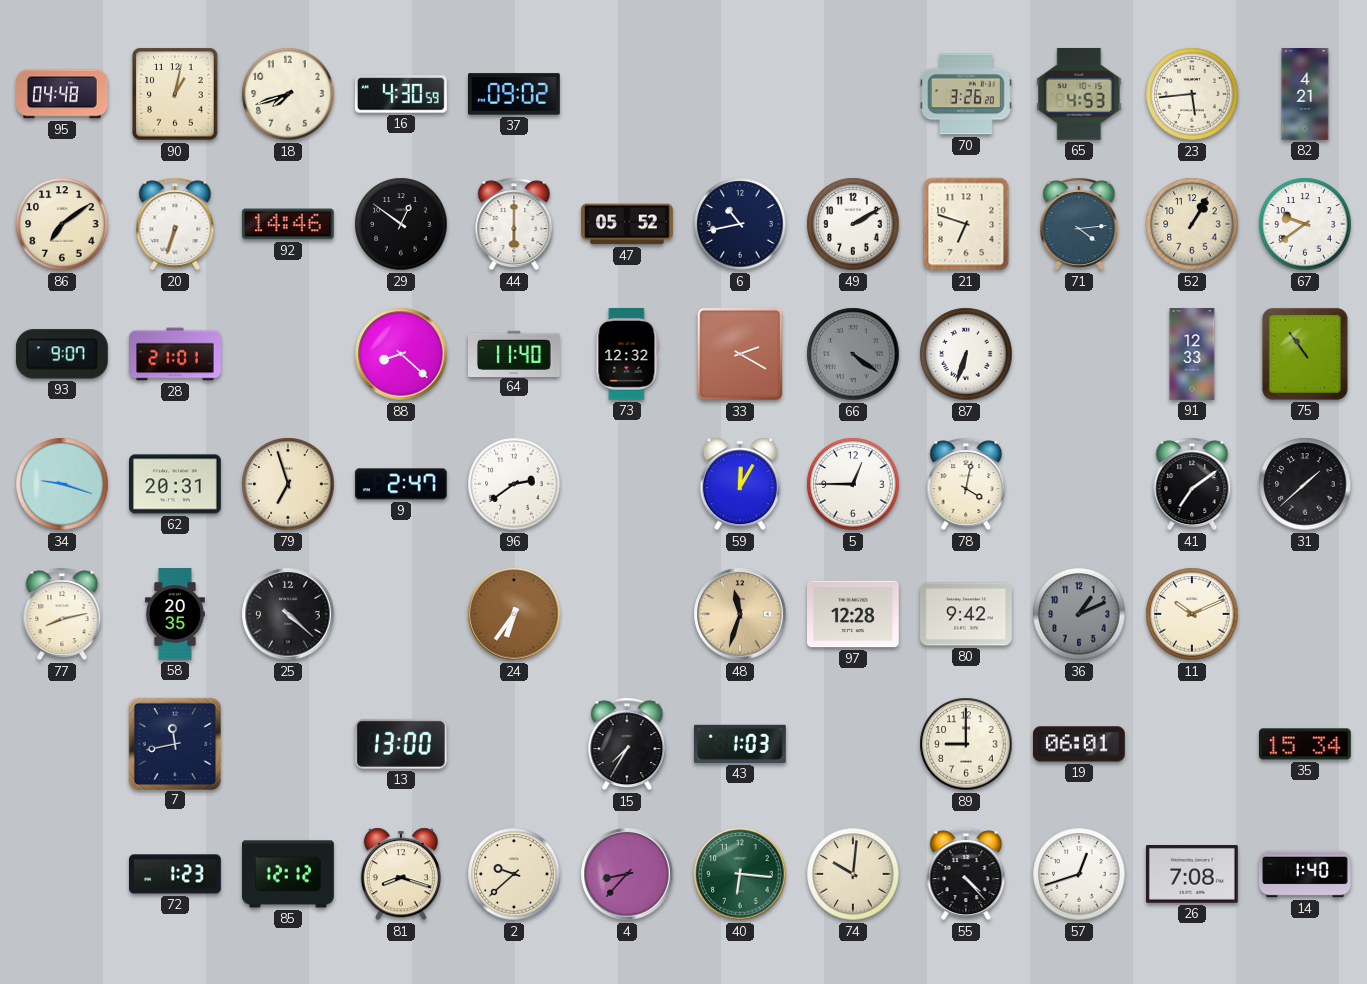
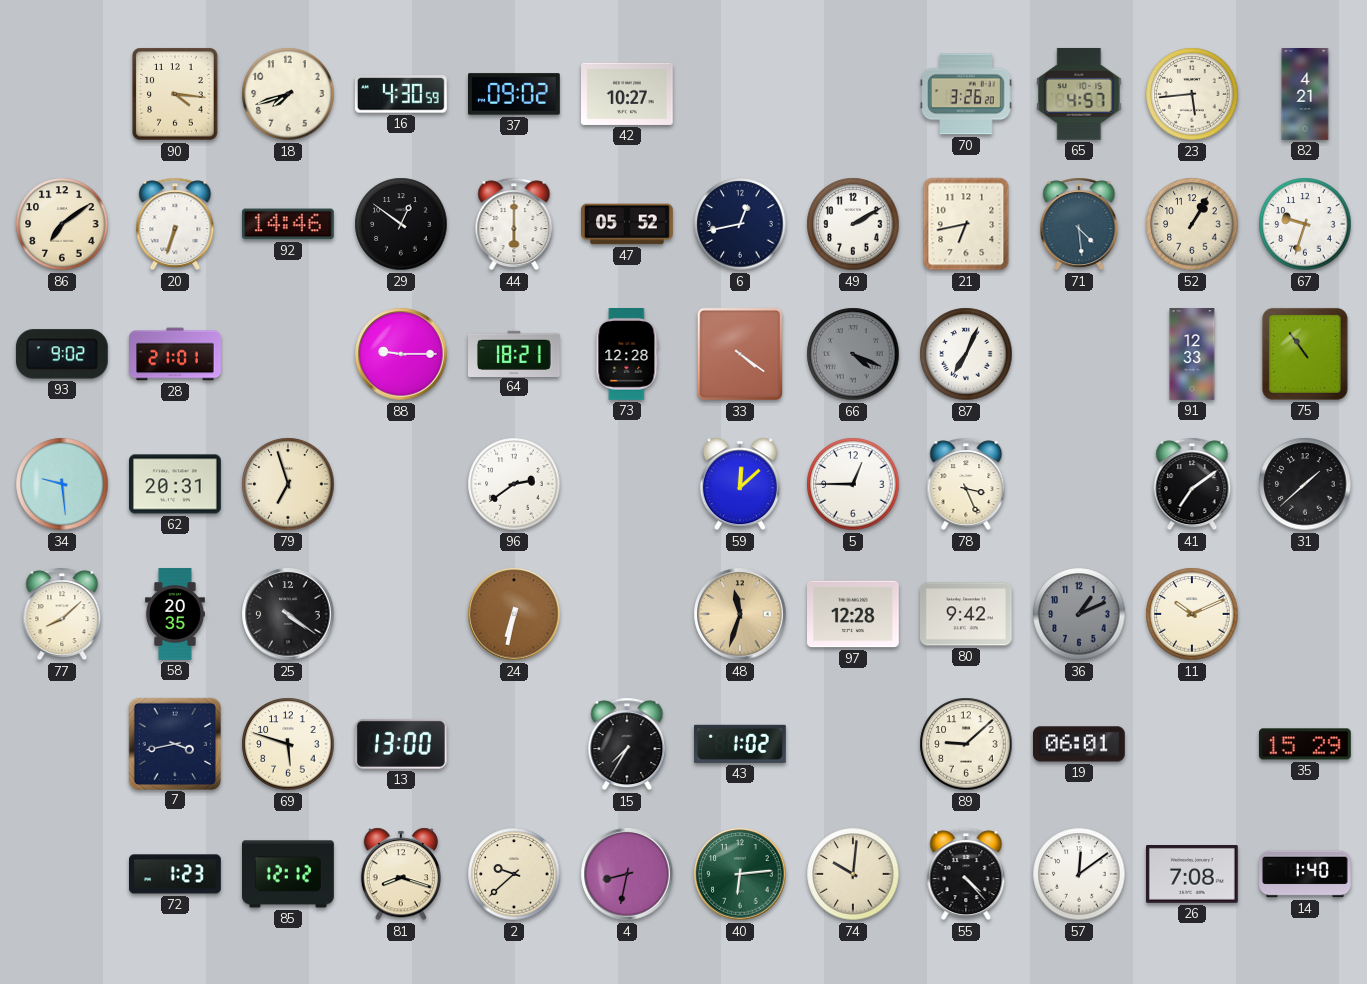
95: 04:48 -> none
90: 1:02 -> 4:16
42: none -> 10:27
65: 4:53 -> 4:57
6: 10:43 -> 12:43
21: 6:48 -> 6:43
71: 4:14 -> 4:29
67: 9:39 -> 9:33
93: 9:07 -> 9:02
88: 8:22 -> 9:15
64: 11:40 -> 18:21
73: 12:32 -> 12:28
33: 2:20 -> 4:21
66: 4:21 -> 4:19
87: 6:33 -> 7:04
34: 9:18 -> 9:29
9: 2:47 -> none
59: 12:05 -> 12:08
78: 4:02 -> 3:26
77: 8:13 -> 8:08
25: 4:22 -> 4:21
24: 6:36 -> 6:32
7: 11:43 -> 3:43
69: none -> 5:48
43: 1:03 -> 1:02
89: 9:00 -> 9:08
35: 15:34 -> 15:29
4: 8:37 -> 8:32
40: 6:16 -> 6:14
57: 12:42 -> 12:09
